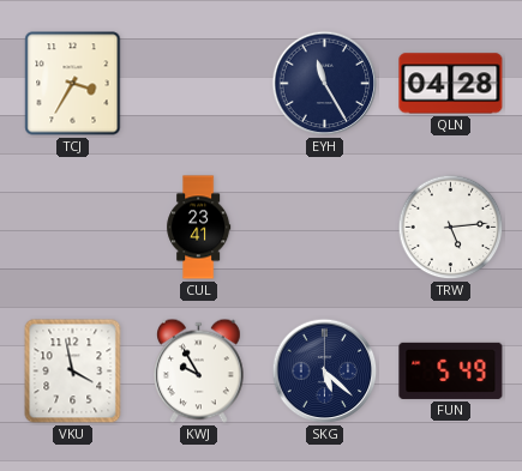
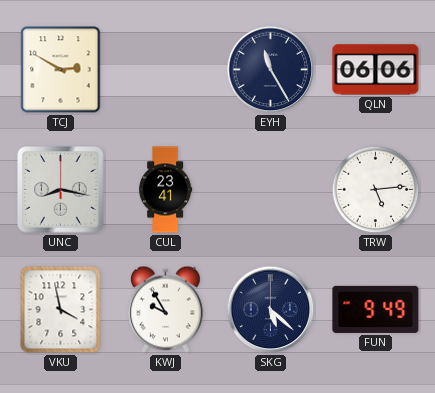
TCJ: 3:35 -> 2:50
QLN: 04:28 -> 06:06
UNC: none -> 8:17
FUN: 5:49 -> 9:49
